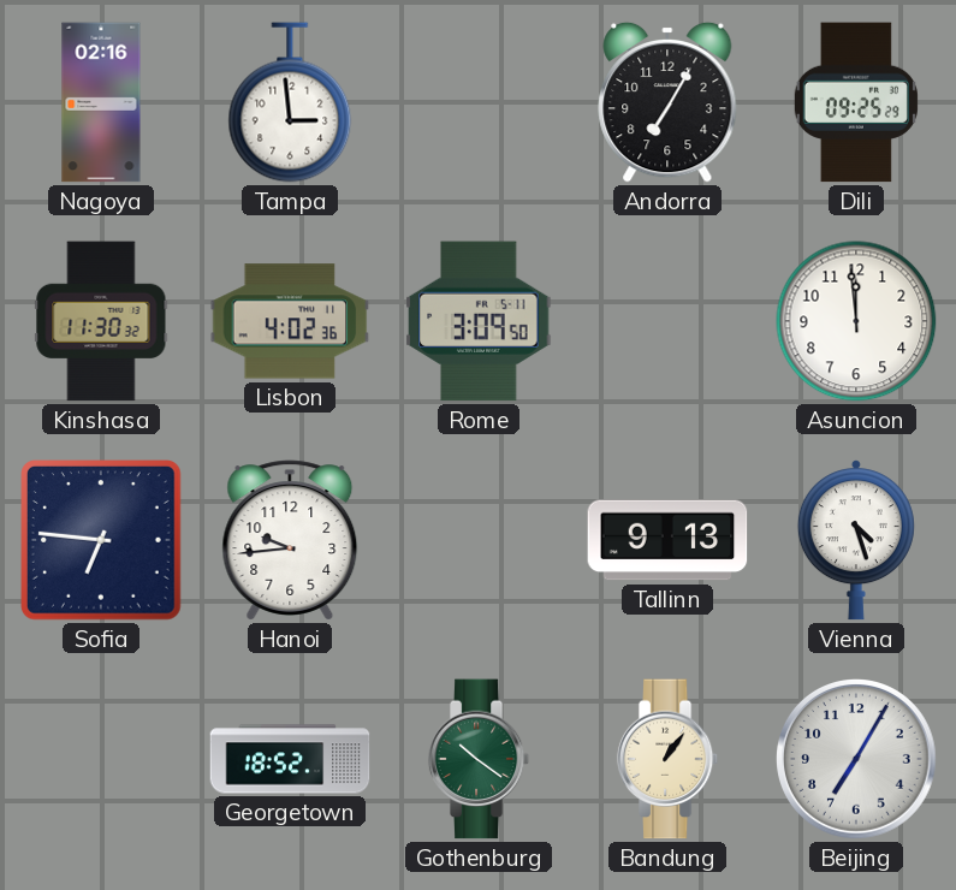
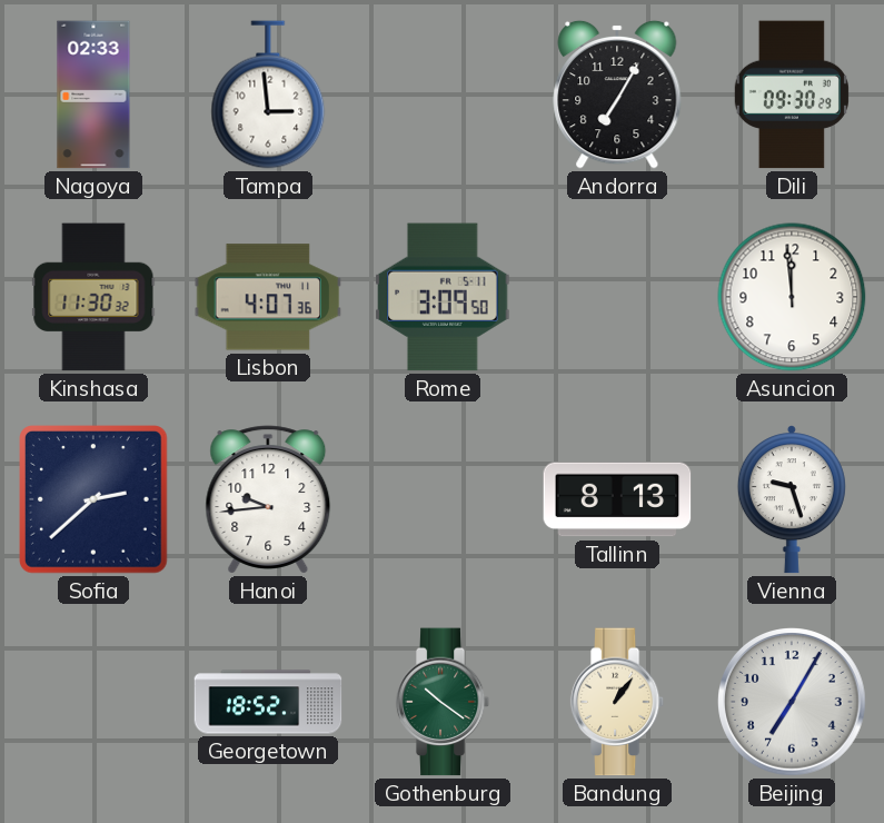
Nagoya: 02:16 -> 02:33
Dili: 09:25 -> 09:30
Lisbon: 4:02 -> 4:07
Sofia: 6:46 -> 2:38
Tallinn: 9:13 -> 8:13
Vienna: 4:27 -> 9:27
